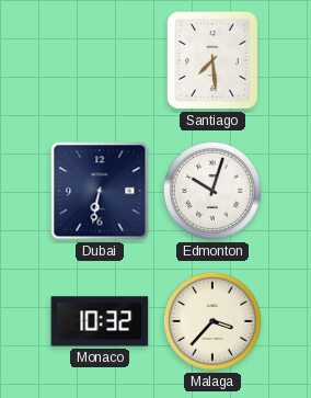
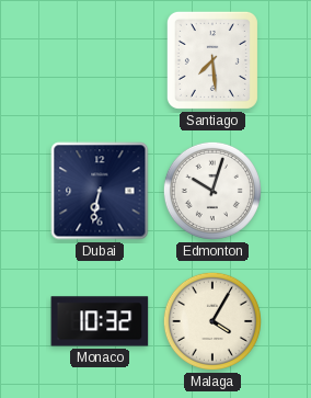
Malaga: 3:37 -> 4:05
